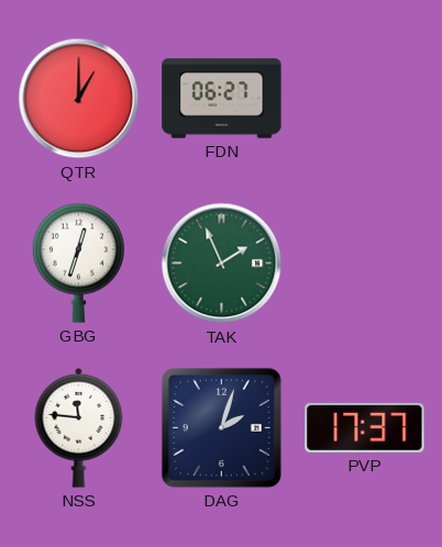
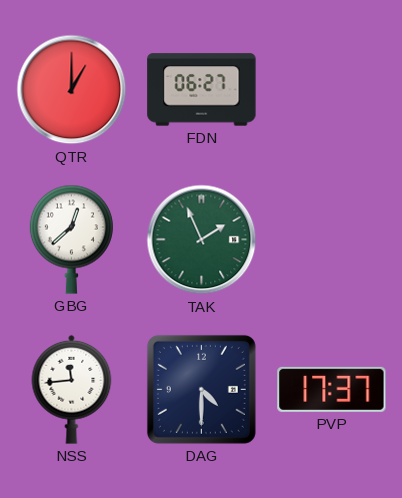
GBG: 12:33 -> 12:38
NSS: 11:46 -> 11:44
DAG: 2:03 -> 4:30
